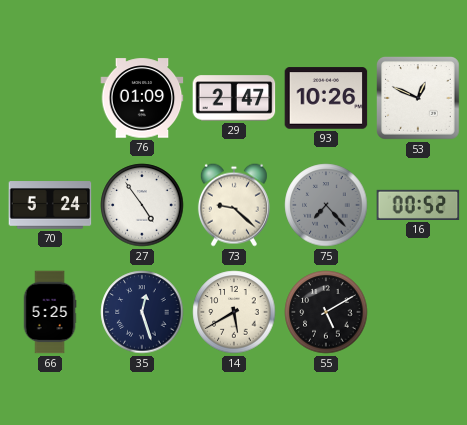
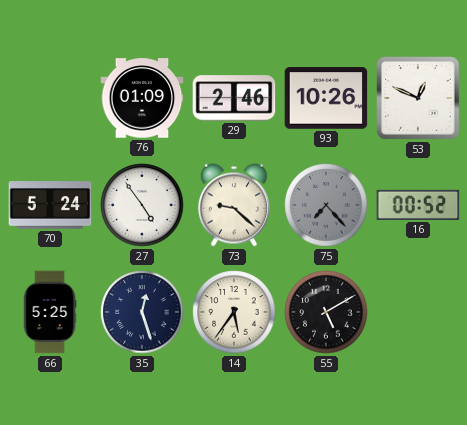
29: 2:47 -> 2:46
14: 5:40 -> 5:36
